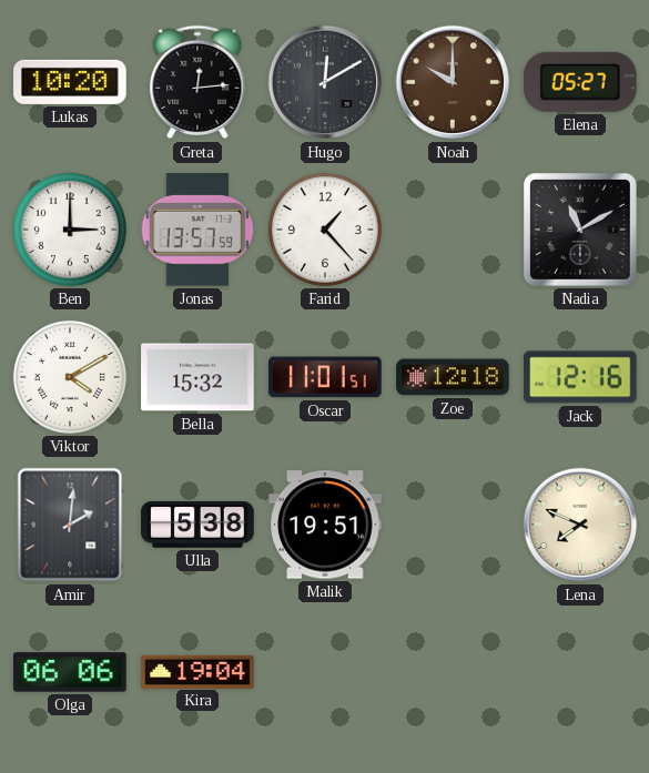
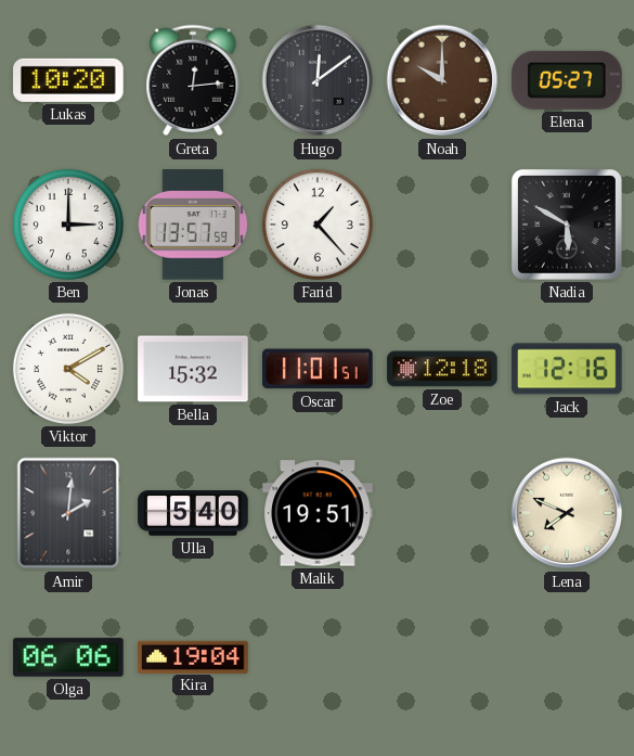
Hugo: 12:10 -> 12:09
Nadia: 11:10 -> 5:50
Ulla: 5:38 -> 5:40
